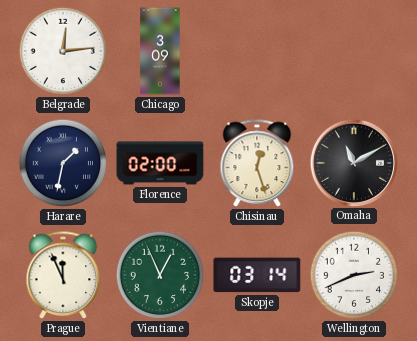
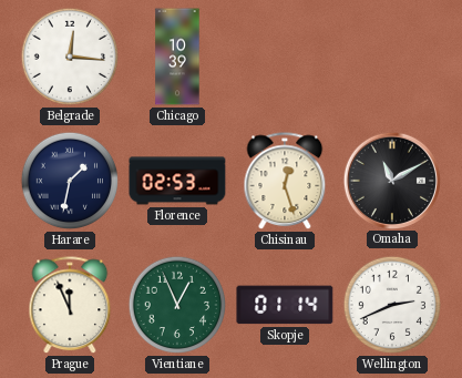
Belgrade: 12:14 -> 12:16
Chicago: 3:09 -> 10:39
Florence: 02:00 -> 02:53
Skopje: 03:14 -> 01:14
